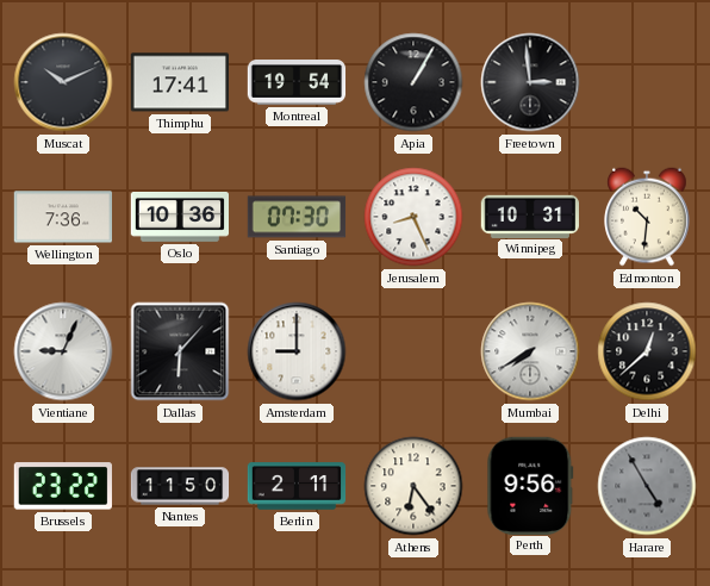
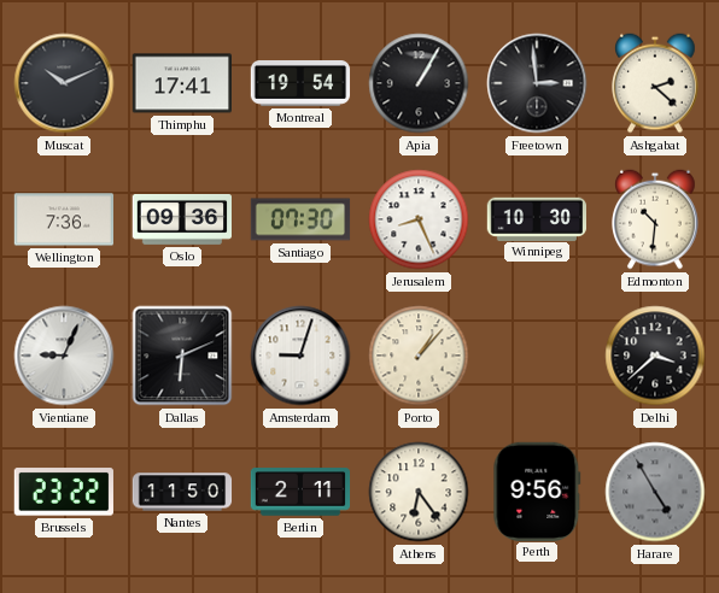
Ashgabat: none -> 2:22
Oslo: 10:36 -> 09:36
Winnipeg: 10:31 -> 10:30
Dallas: 6:07 -> 6:11
Amsterdam: 9:00 -> 9:03
Porto: none -> 1:07
Mumbai: 7:40 -> none
Delhi: 12:38 -> 3:38
